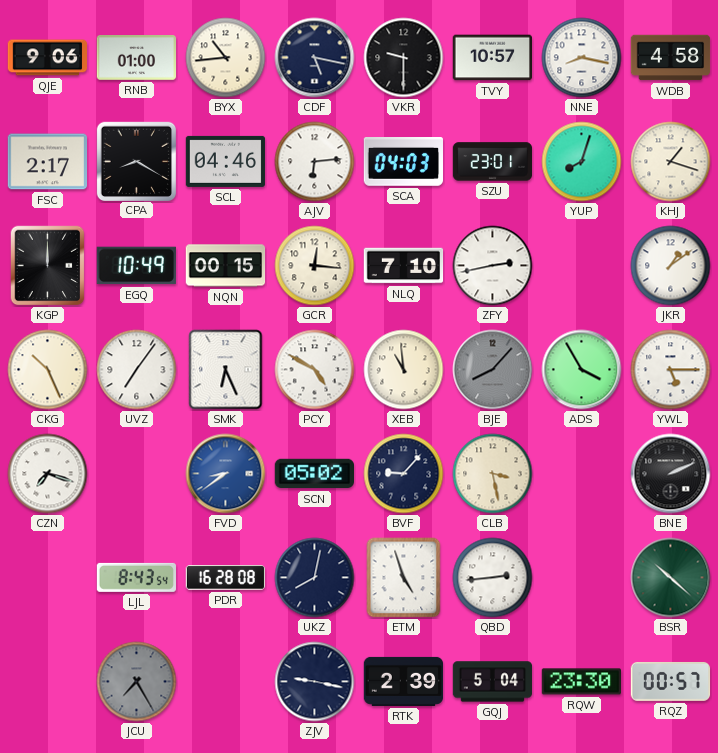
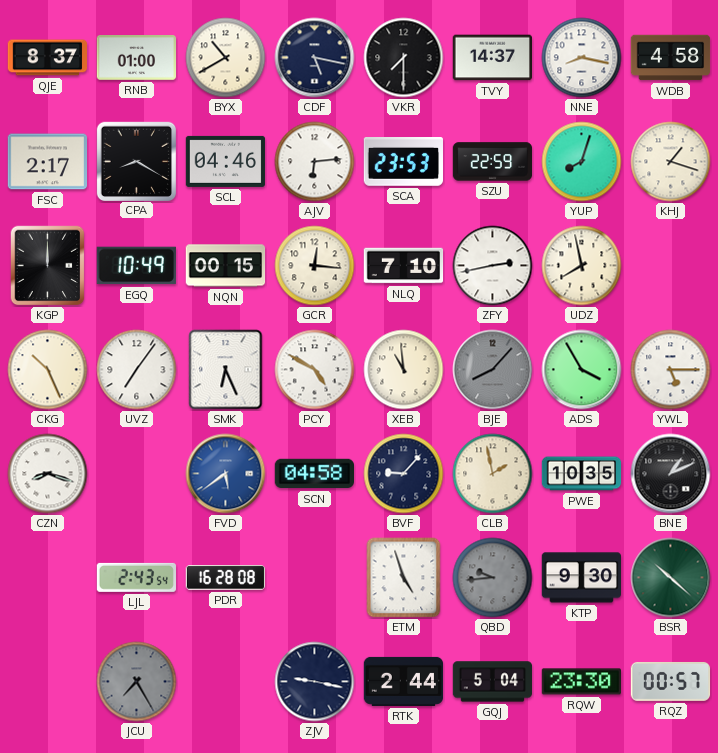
QJE: 9:06 -> 8:37
BYX: 10:44 -> 10:40
VKR: 9:30 -> 7:30
TVY: 10:57 -> 14:37
SCA: 04:03 -> 23:53
SZU: 23:01 -> 22:59
UDZ: none -> 7:58
JKR: 1:09 -> none
CZN: 7:18 -> 8:18
FVD: 8:39 -> 5:39
SCN: 05:02 -> 04:58
CLB: 3:28 -> 1:58
PWE: none -> 10:35
BNE: 2:11 -> 1:11
LJL: 8:43 -> 2:43
UKZ: 8:02 -> none
QBD: 2:44 -> 9:44
QBD dial: white -> grey
KTP: none -> 9:30
RTK: 2:39 -> 2:44
